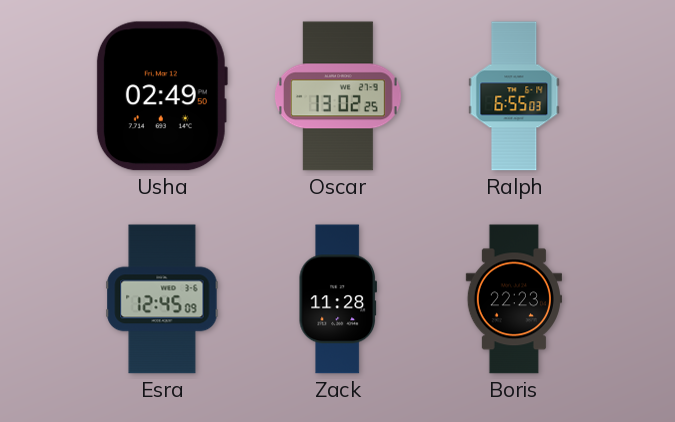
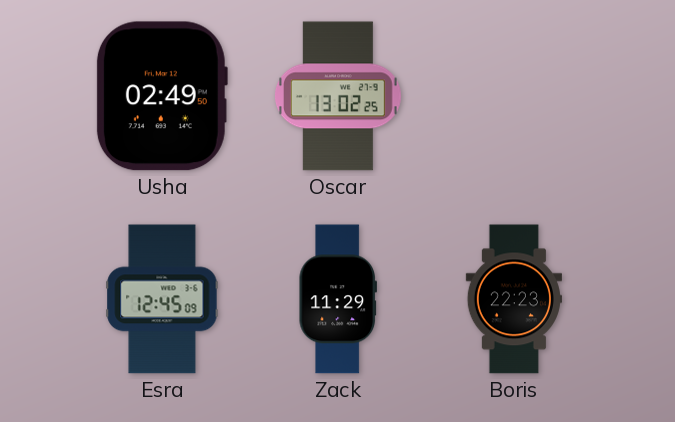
Ralph: 6:55 -> none
Zack: 11:28 -> 11:29
